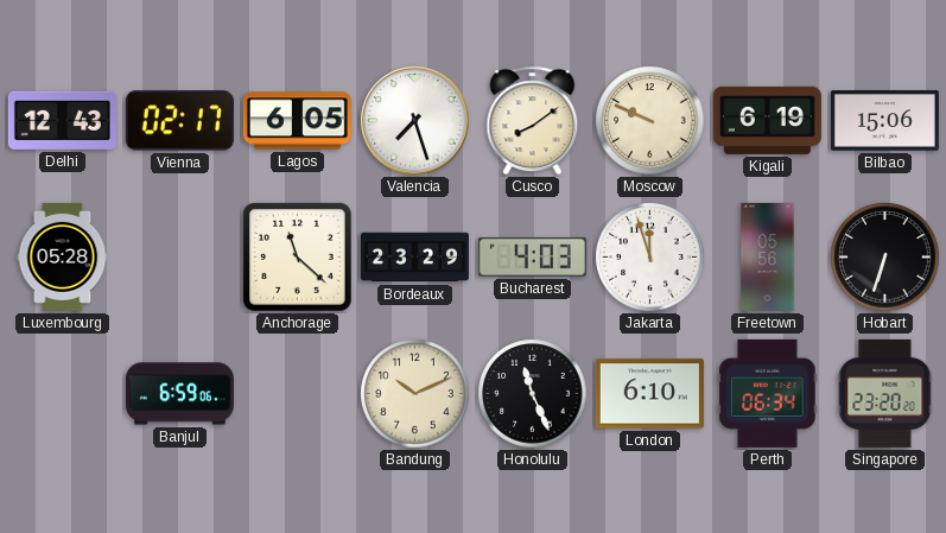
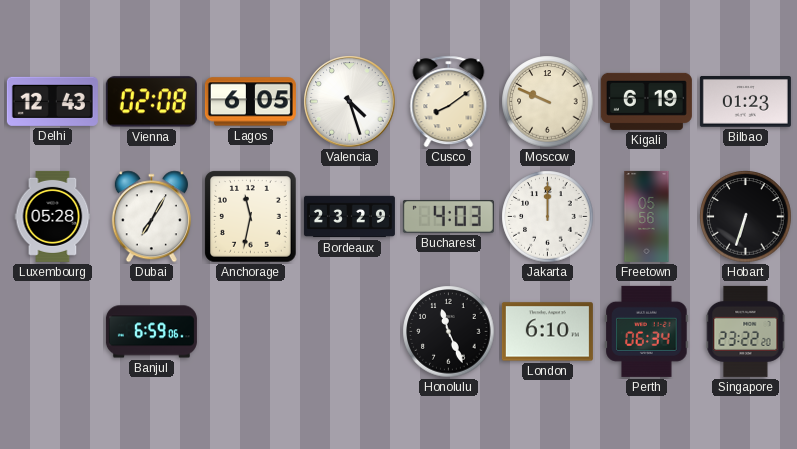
Vienna: 02:17 -> 02:08
Valencia: 7:27 -> 4:27
Bilbao: 15:06 -> 01:23
Dubai: none -> 7:05
Anchorage: 11:22 -> 11:32
Jakarta: 11:57 -> 12:00
Bandung: 10:11 -> none
Singapore: 23:20 -> 23:22
